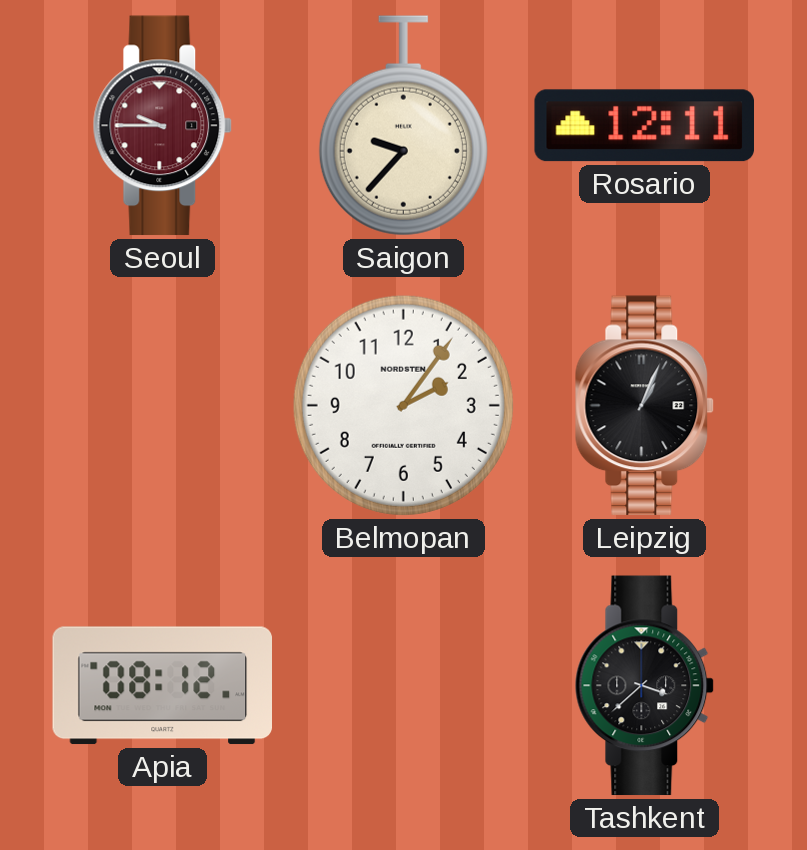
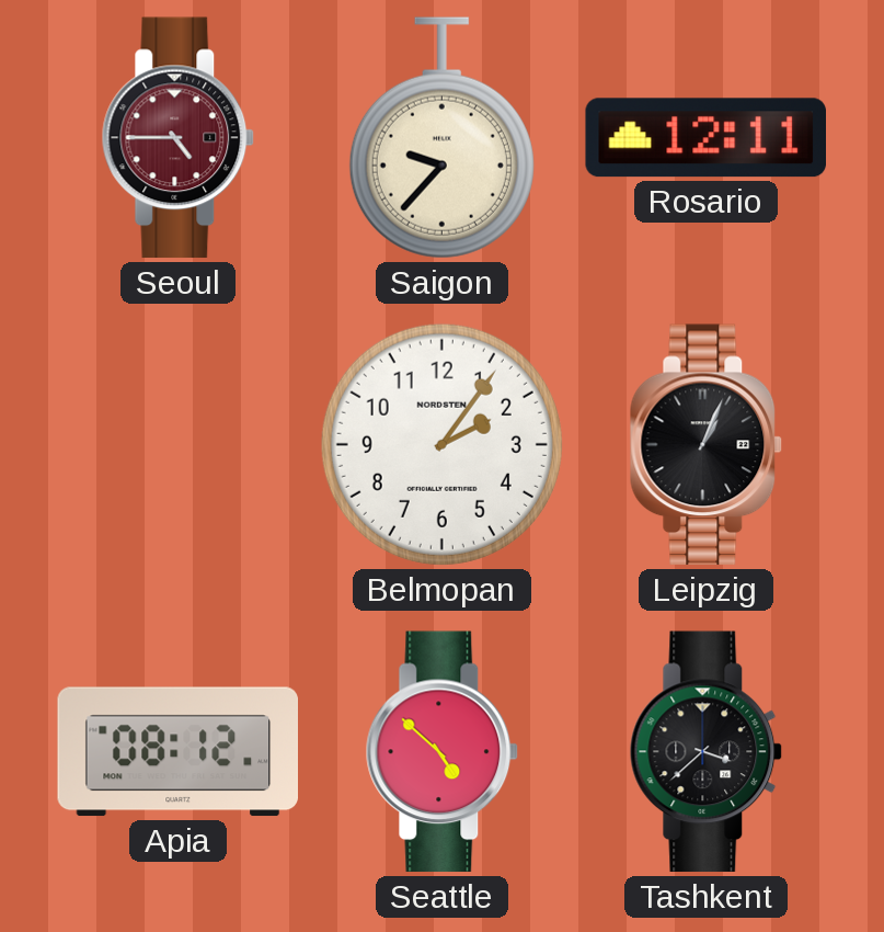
Seoul: 9:45 -> 4:45
Seattle: none -> 4:52
